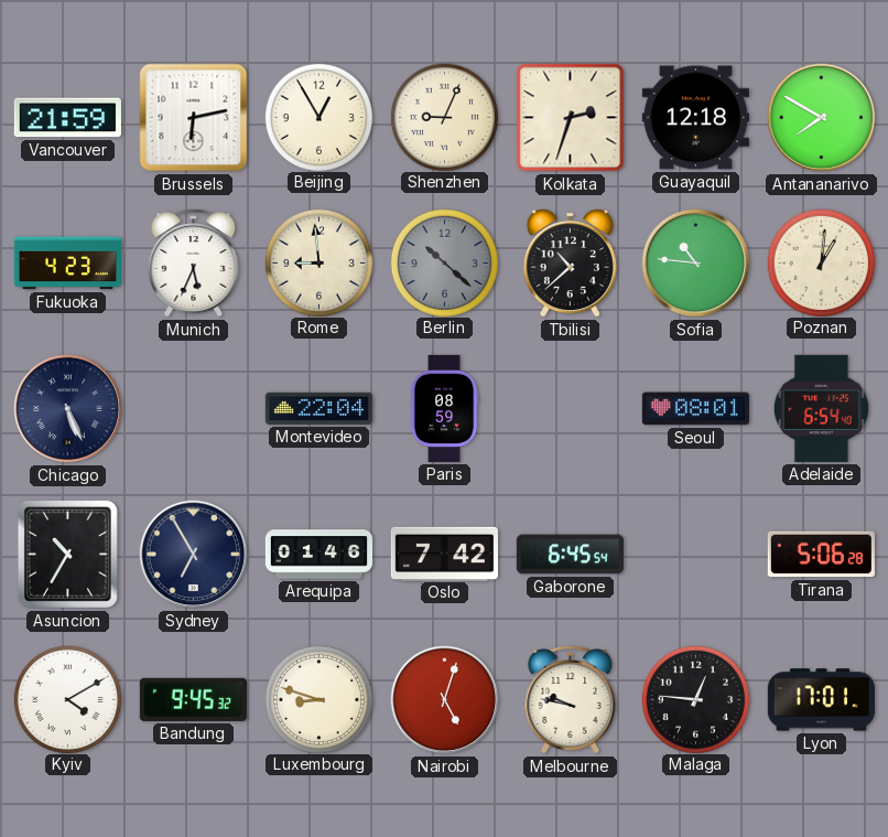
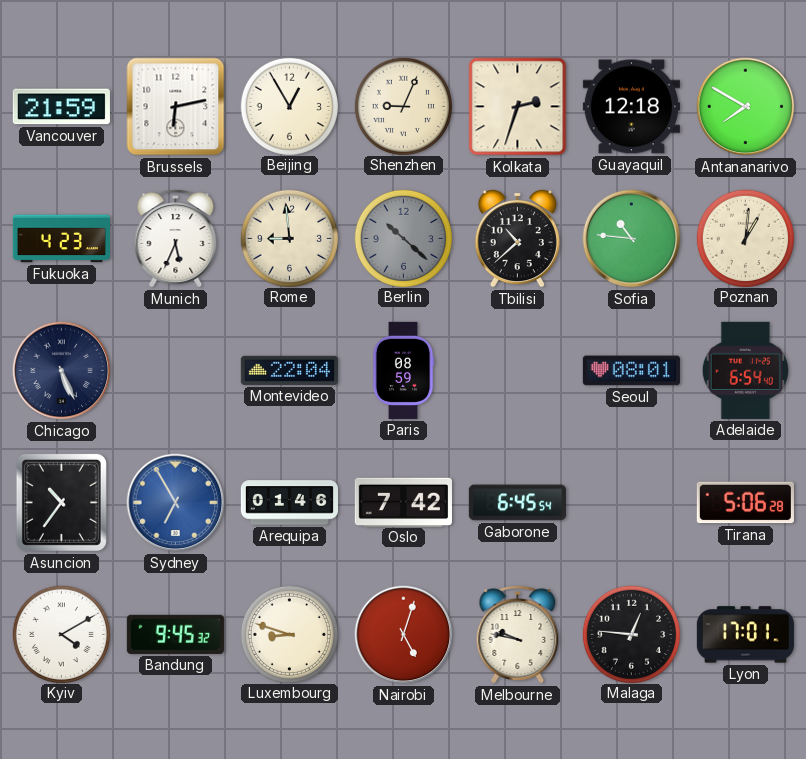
Asuncion: 10:35 -> 10:36
Sydney dial: navy -> blue
